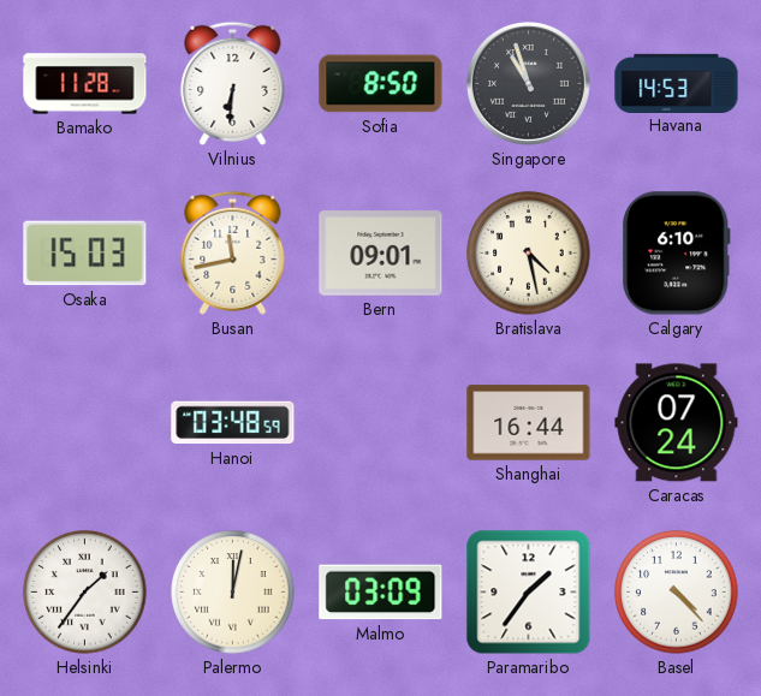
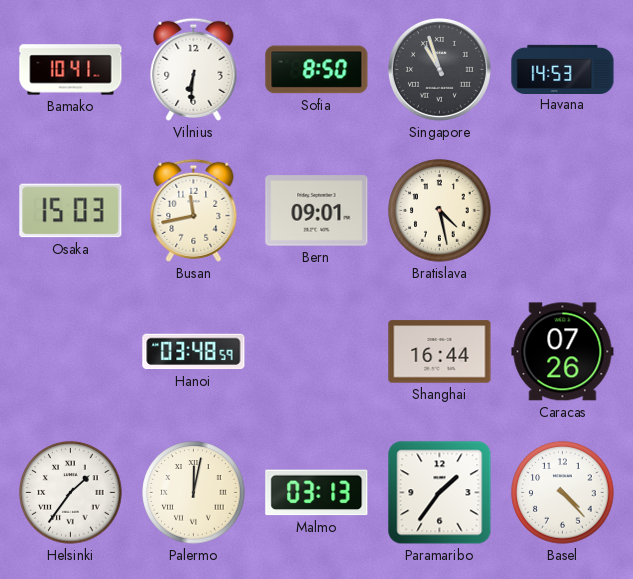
Bamako: 11:28 -> 10:41
Calgary: 6:10 -> none
Caracas: 07:24 -> 07:26
Malmo: 03:09 -> 03:13
